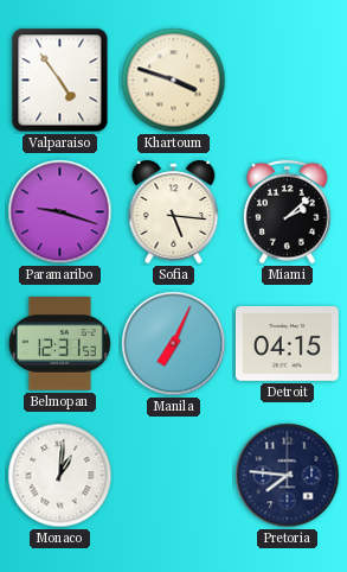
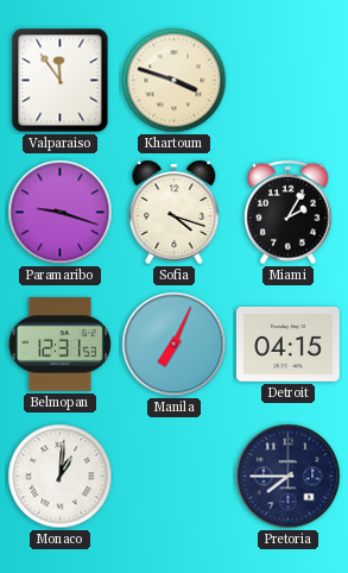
Valparaiso: 4:54 -> 11:54
Sofia: 5:16 -> 4:18
Miami: 2:08 -> 2:05
Pretoria: 7:46 -> 7:45
